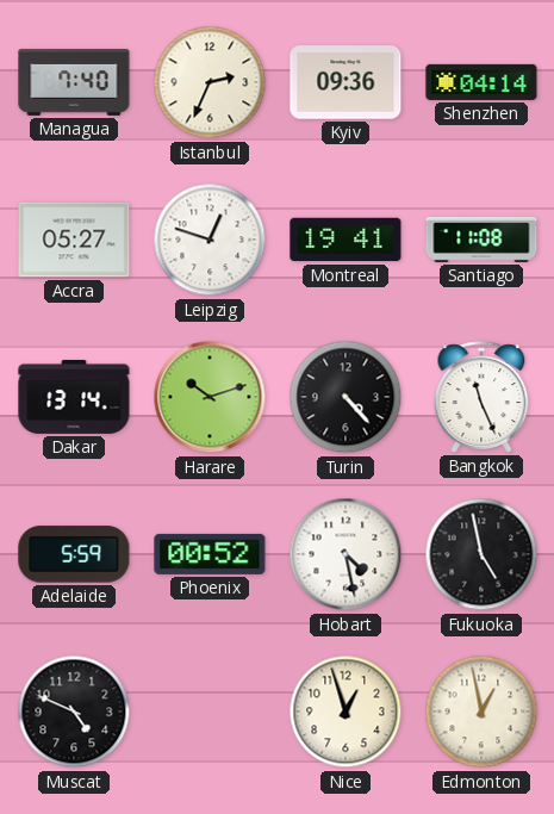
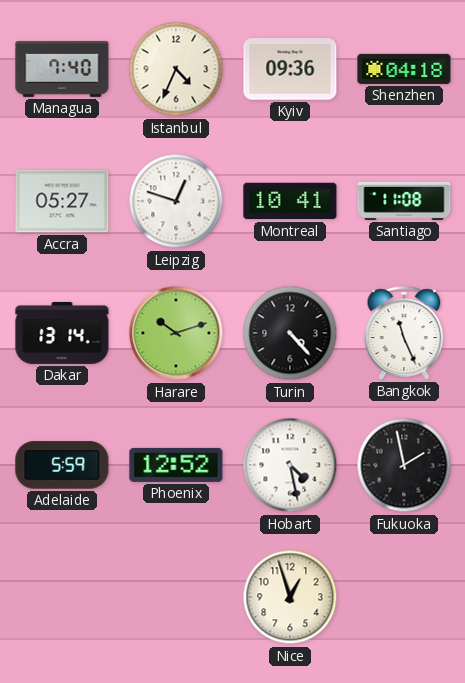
Istanbul: 2:34 -> 4:34
Shenzhen: 04:14 -> 04:18
Montreal: 19:41 -> 10:41
Phoenix: 00:52 -> 12:52
Fukuoka: 4:58 -> 1:58
Muscat: 4:49 -> none
Edmonton: 12:58 -> none
